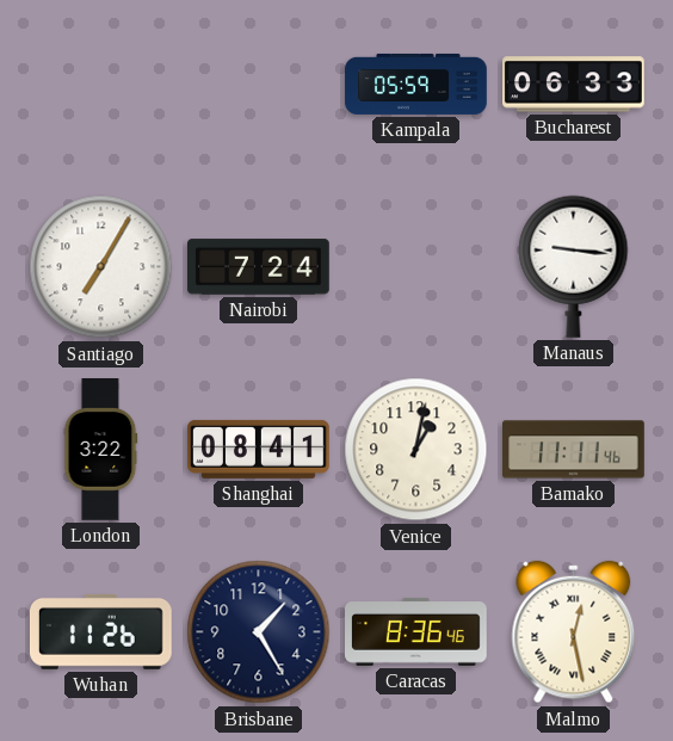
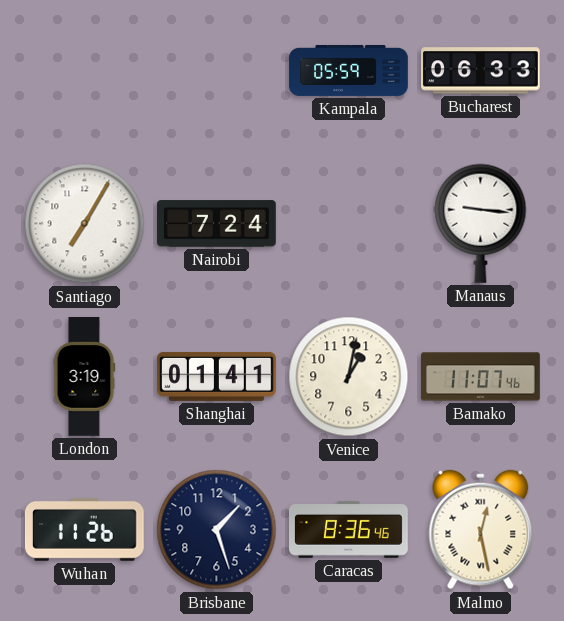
London: 3:22 -> 3:19
Shanghai: 08:41 -> 01:41
Bamako: 11:11 -> 11:07
Brisbane: 1:25 -> 1:27
